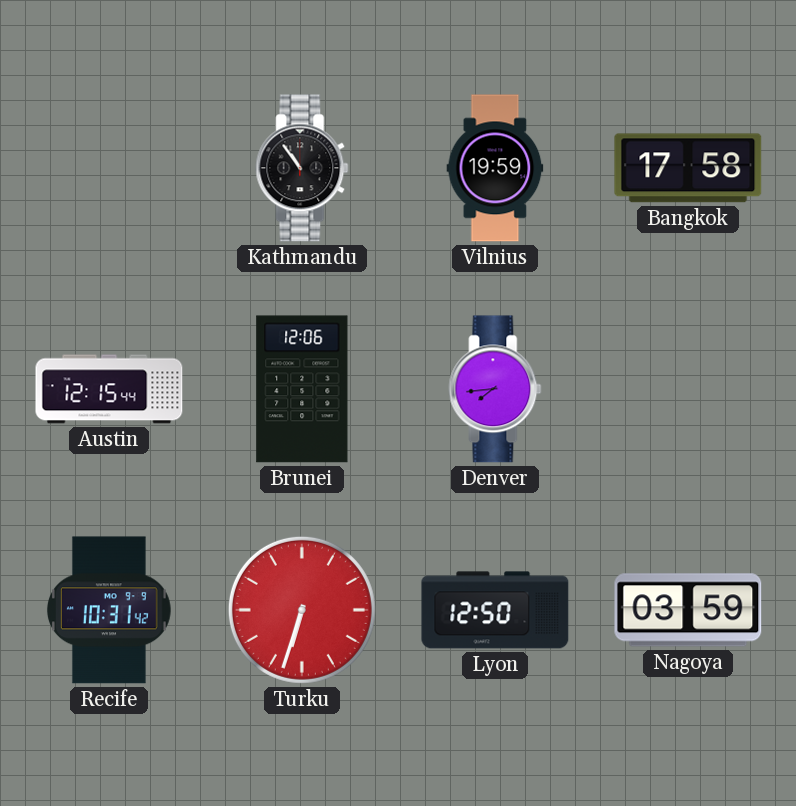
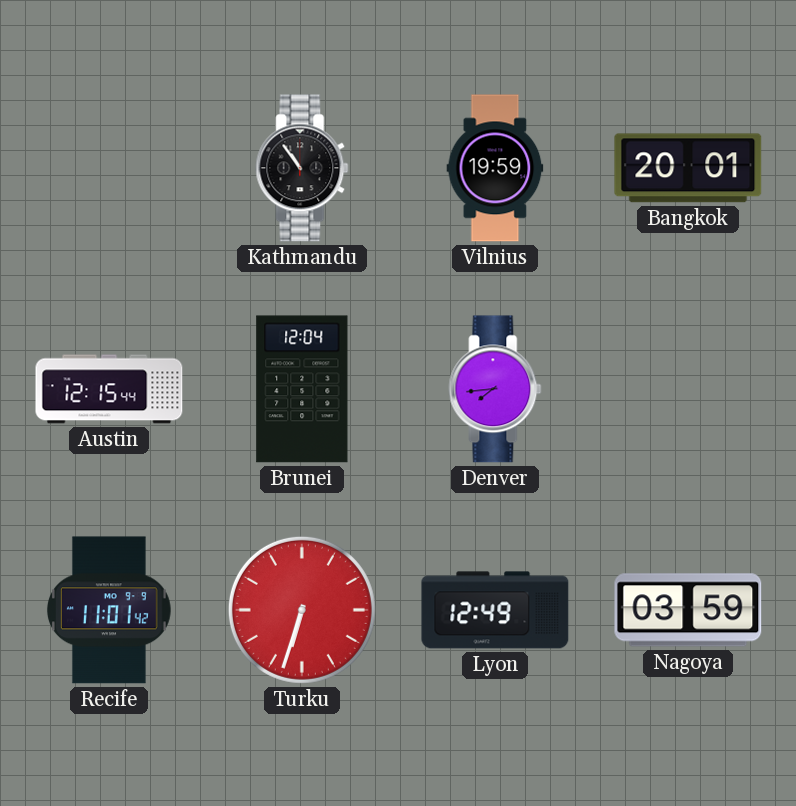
Bangkok: 17:58 -> 20:01
Brunei: 12:06 -> 12:04
Recife: 10:31 -> 11:01
Lyon: 12:50 -> 12:49
